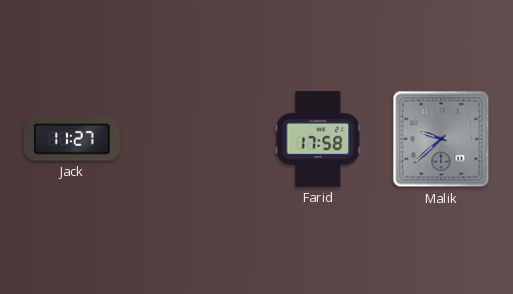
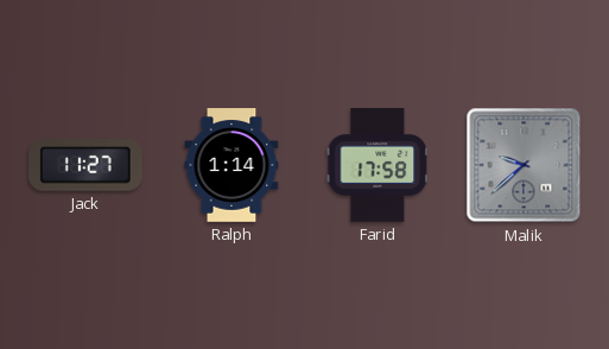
Ralph: none -> 1:14
